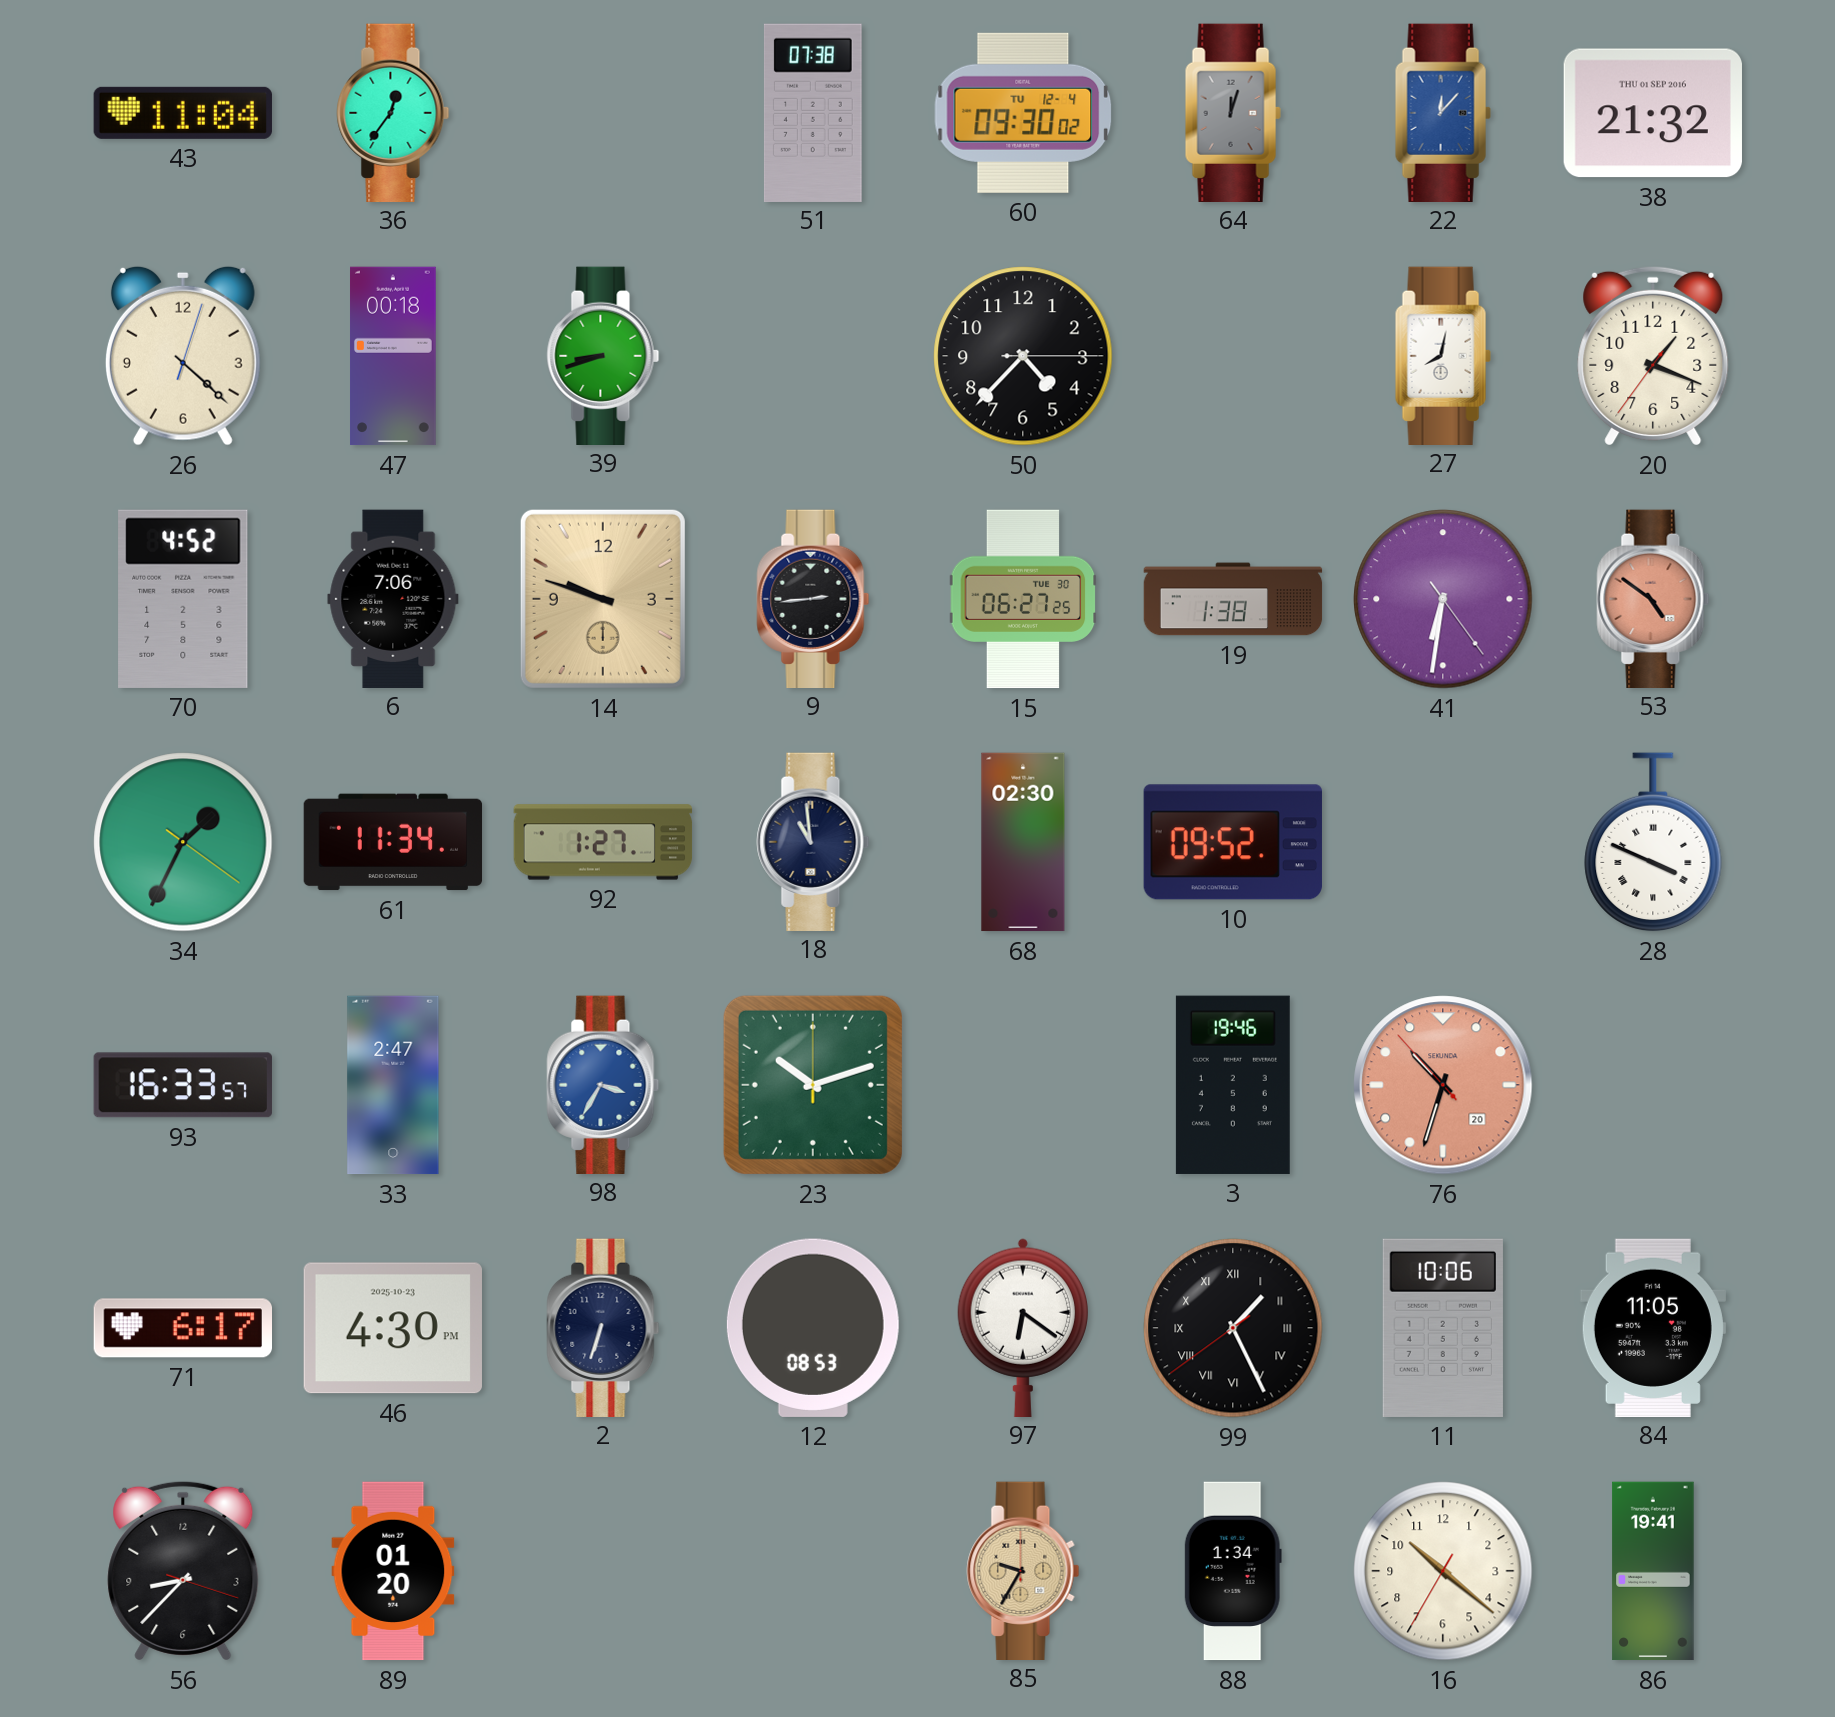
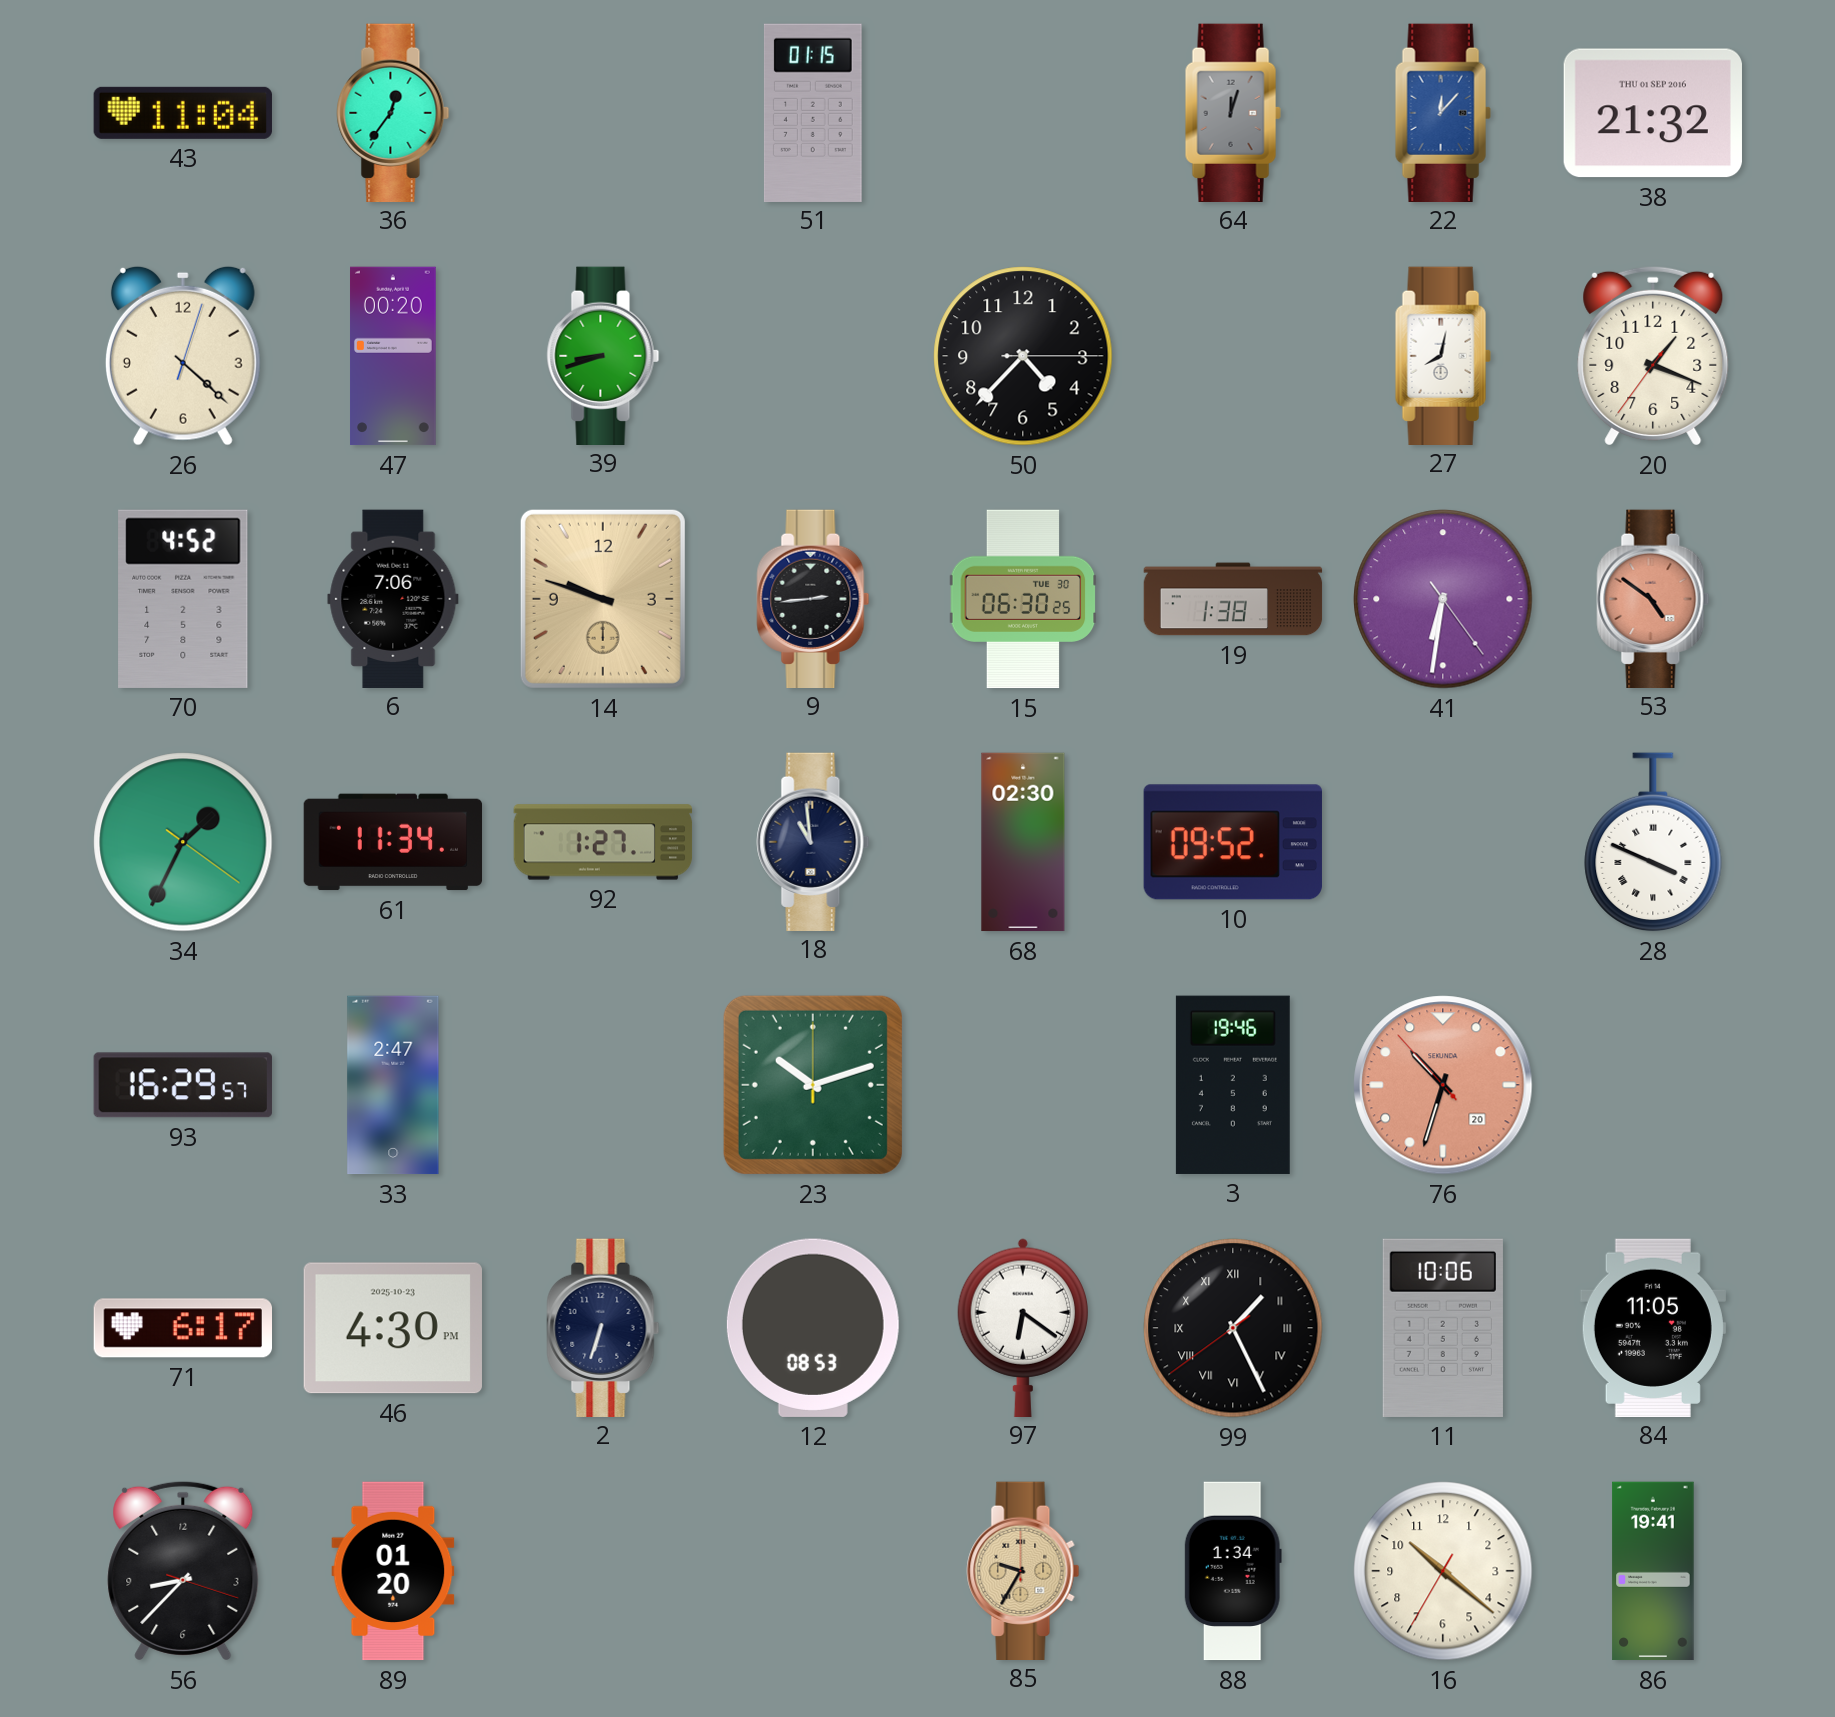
51: 07:38 -> 01:15
60: 09:30 -> none
47: 00:18 -> 00:20
15: 06:27 -> 06:30
93: 16:33 -> 16:29
98: 3:35 -> none
